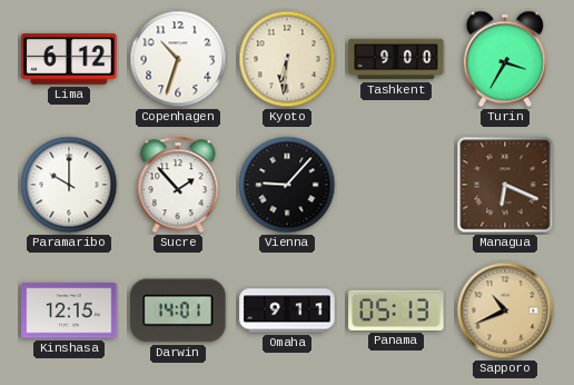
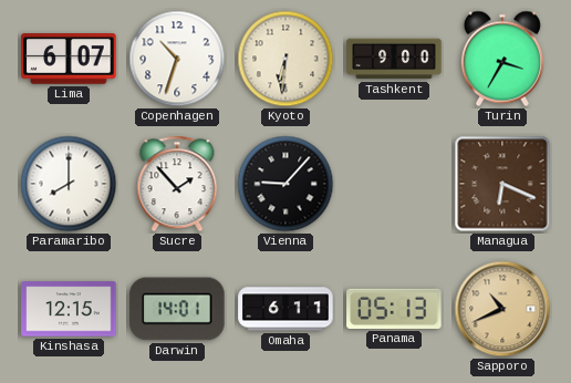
Lima: 6:12 -> 6:07
Paramaribo: 10:00 -> 8:00
Omaha: 9:11 -> 6:11
